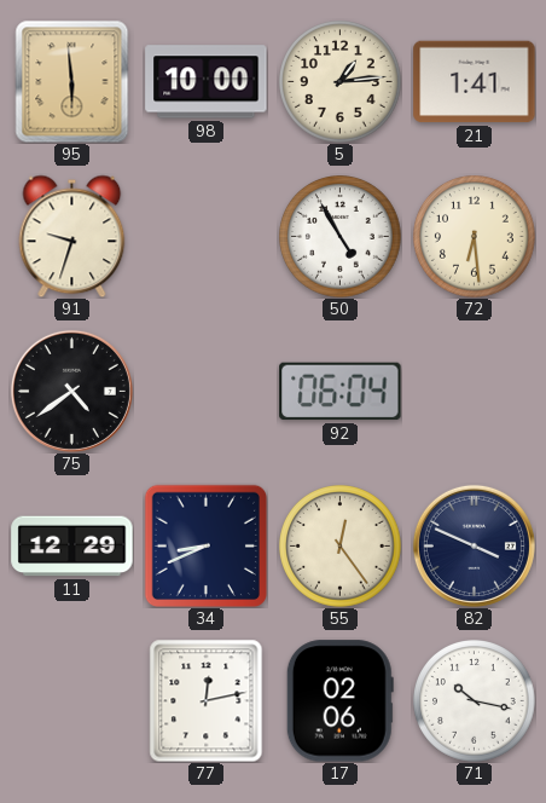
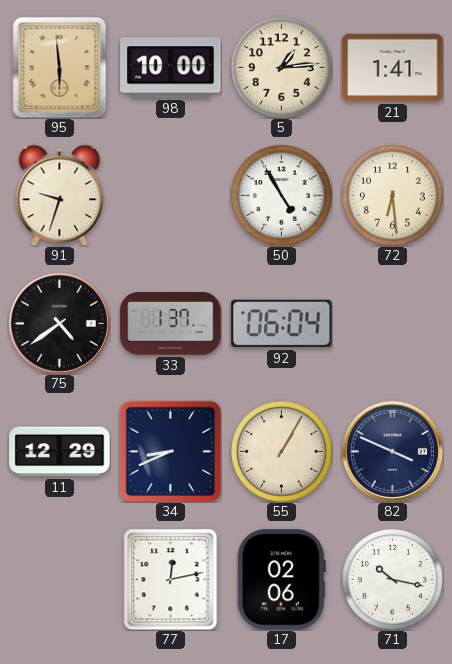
33: none -> 1:37
55: 12:24 -> 1:05
